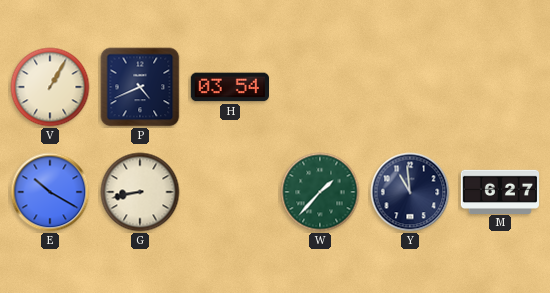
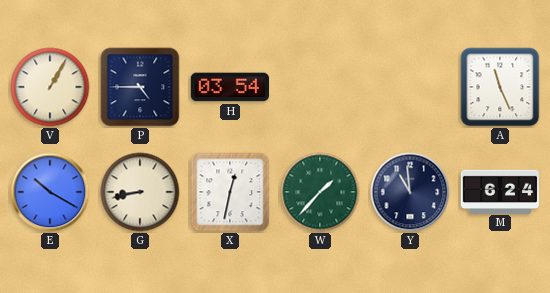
P: 4:41 -> 4:45
A: none -> 11:26
X: none -> 12:32
M: 6:27 -> 6:24
